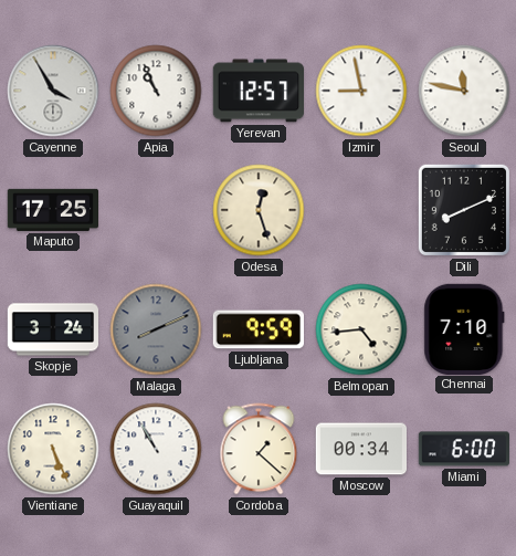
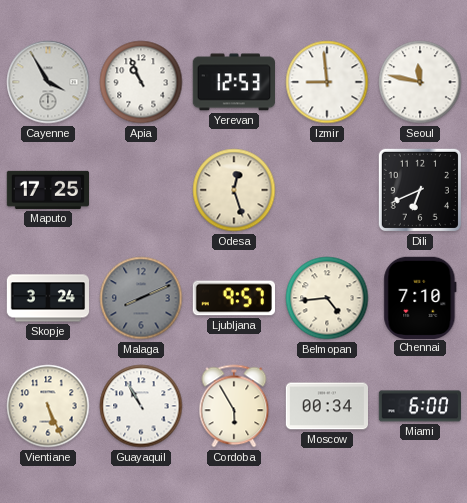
Yerevan: 12:57 -> 12:53
Izmir: 8:58 -> 8:59
Dili: 8:11 -> 6:41
Ljubljana: 9:59 -> 9:57
Cordoba: 1:22 -> 5:55
